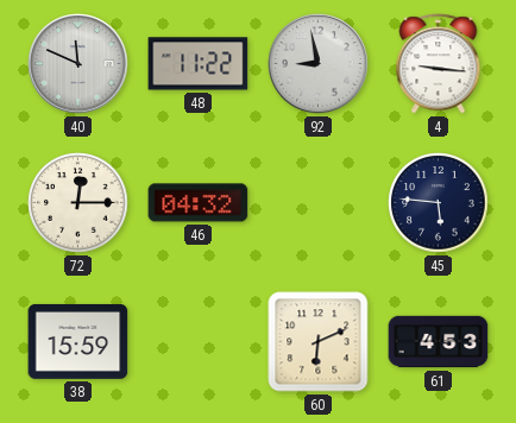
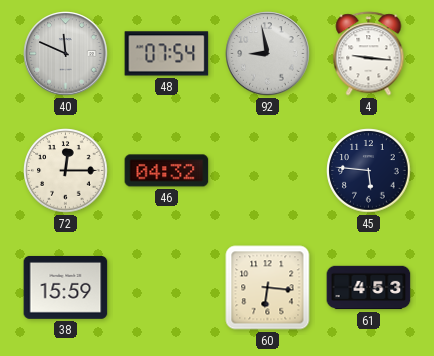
48: 11:22 -> 07:54
60: 6:11 -> 6:16
